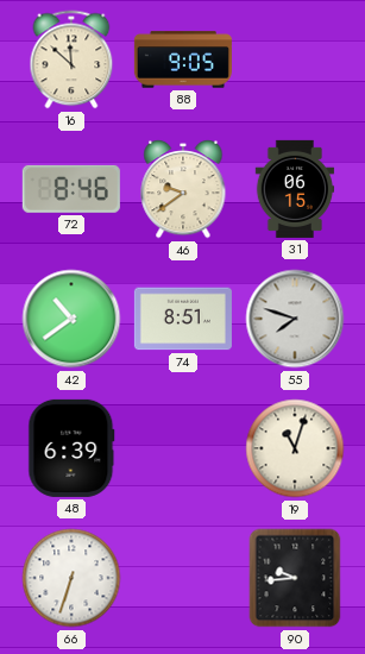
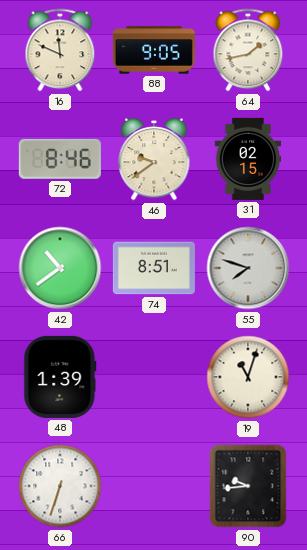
16: 11:52 -> 11:49
64: none -> 1:43
31: 06:15 -> 02:15
48: 6:39 -> 1:39
